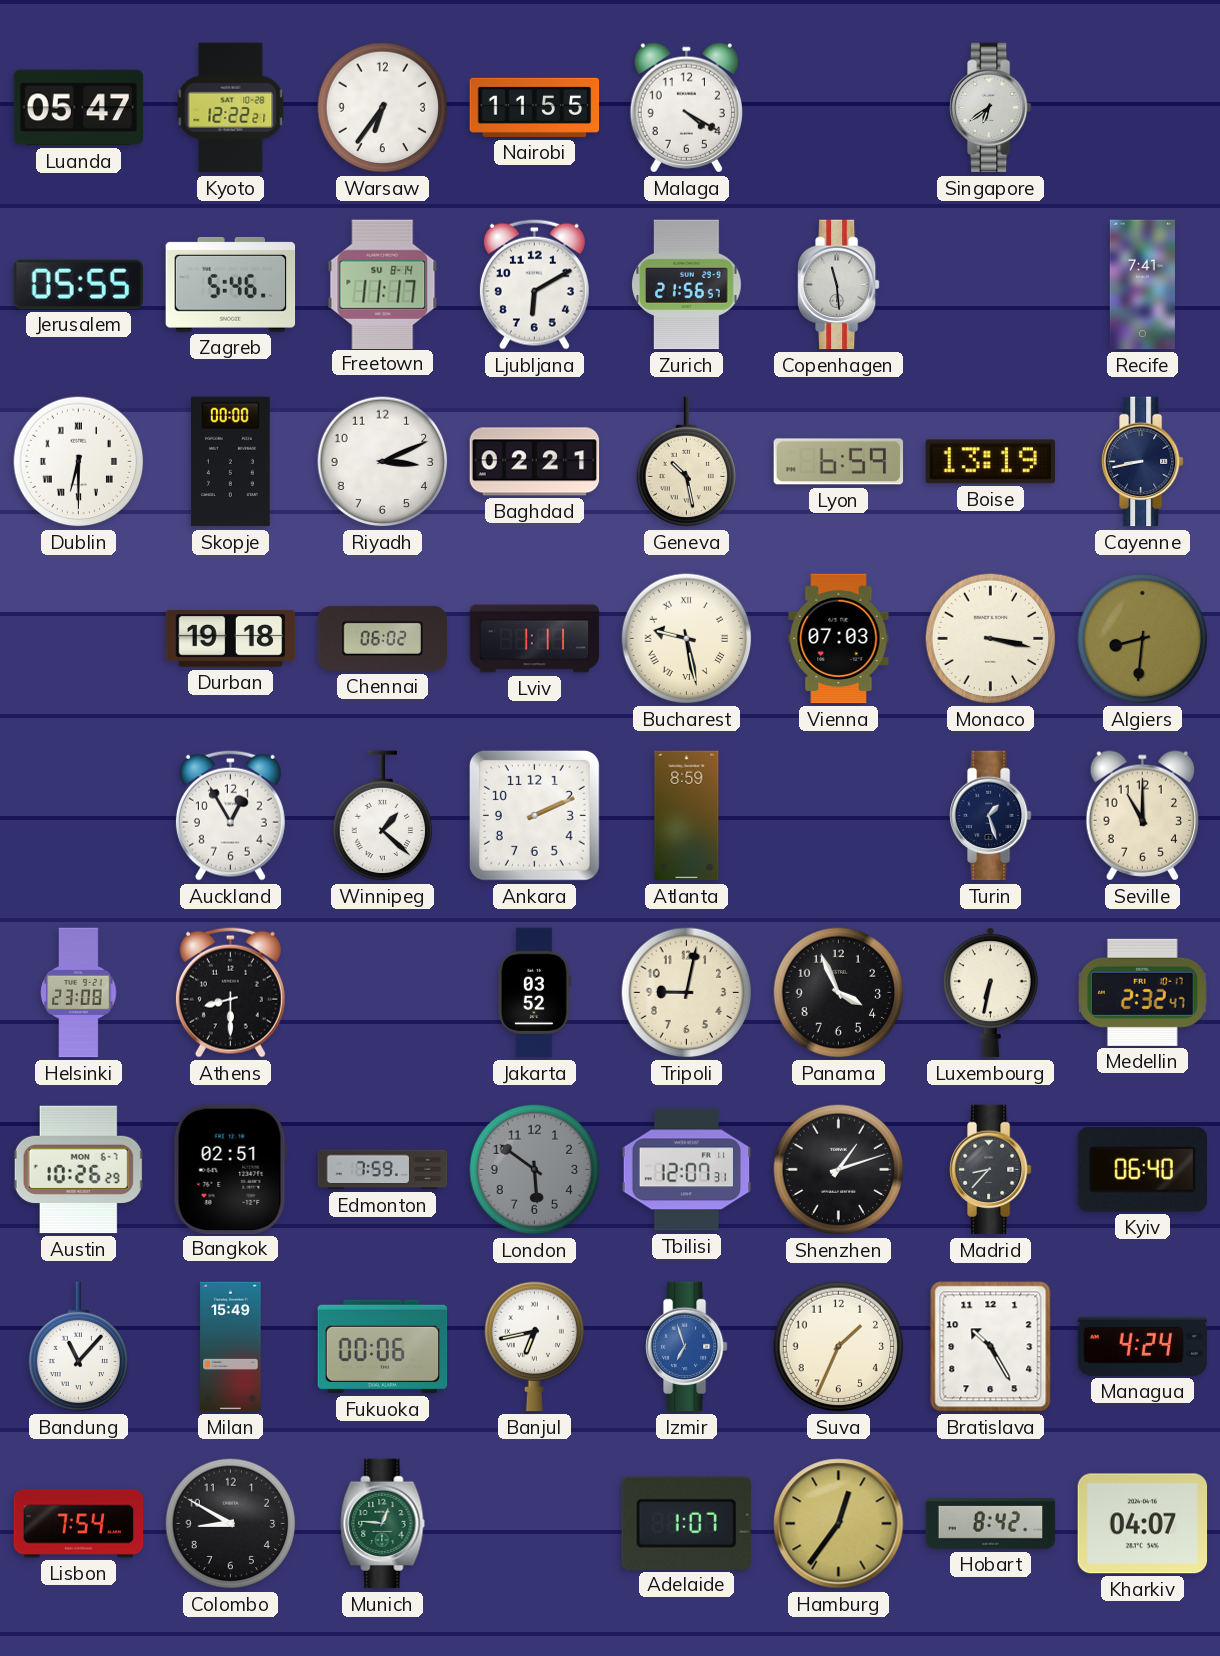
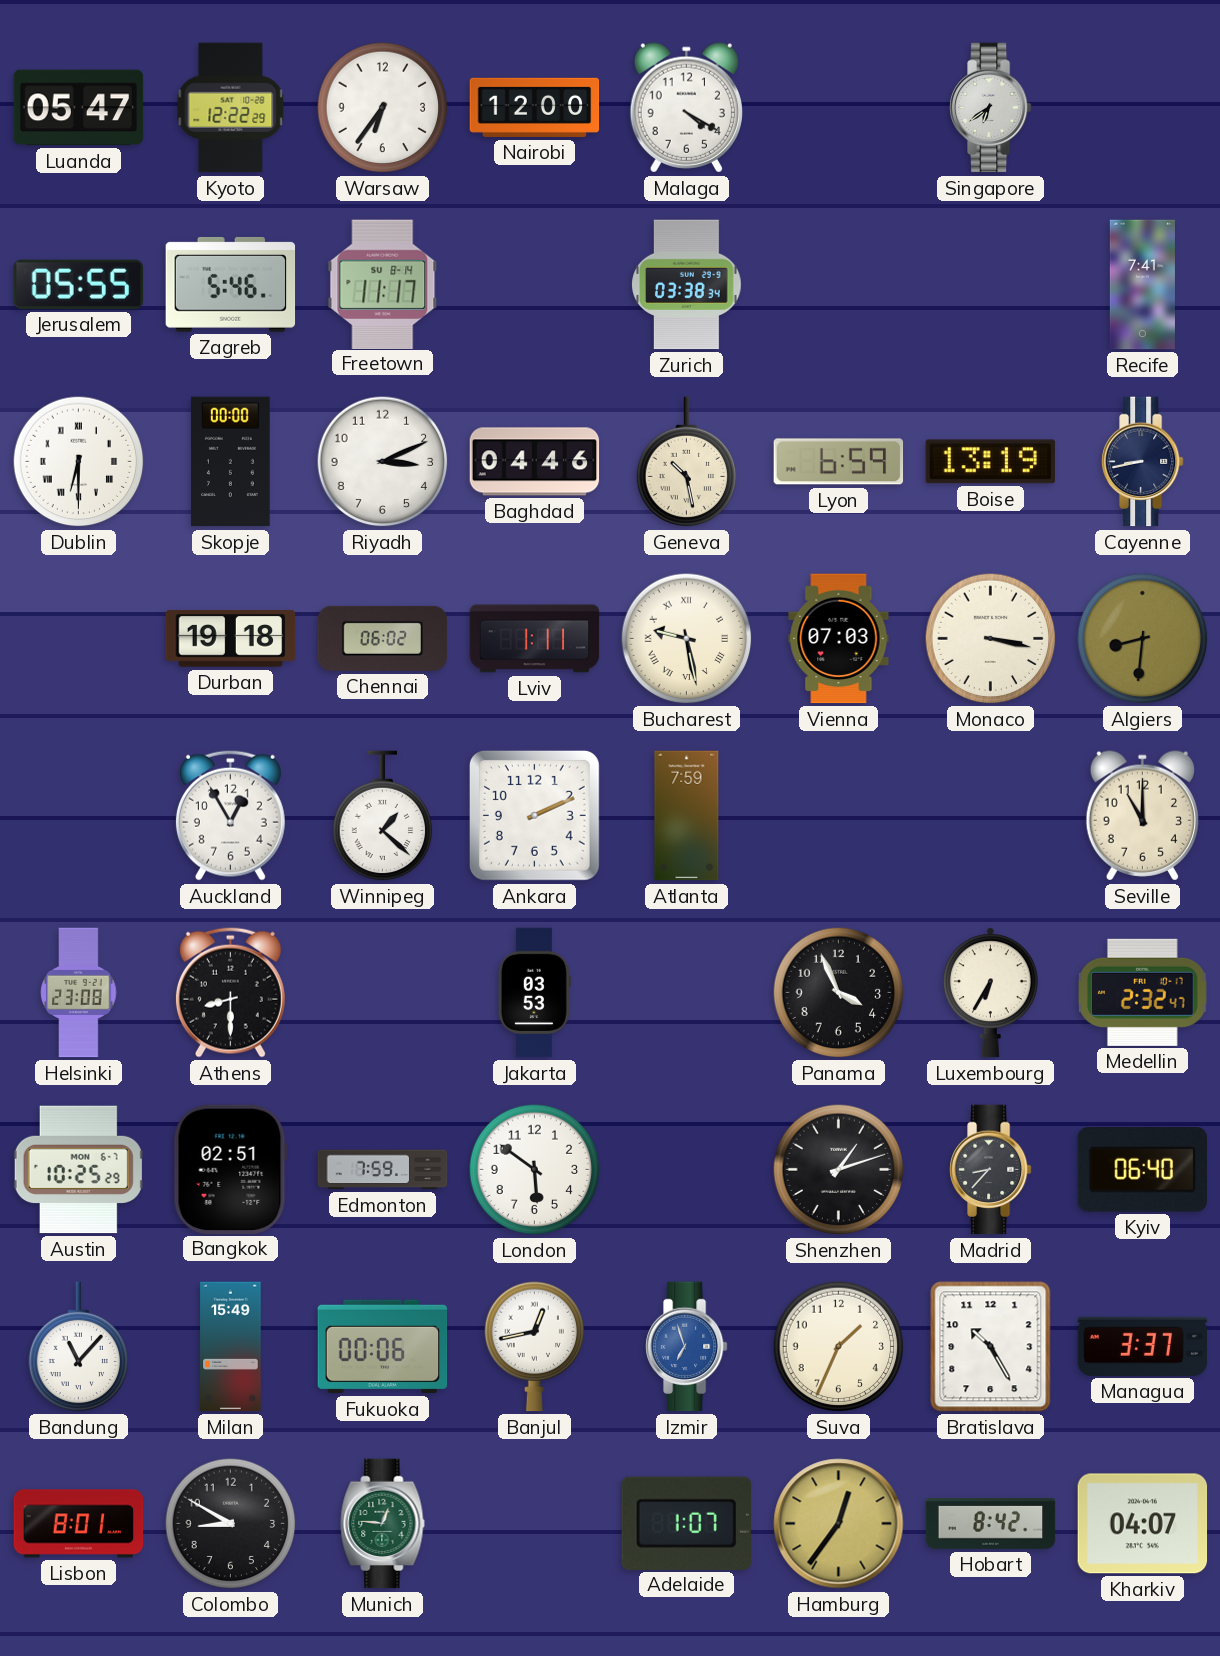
Kyoto: 12:22:21 -> 12:22:29
Nairobi: 11:55 -> 12:00
Ljubljana: 6:10 -> none
Zurich: 21:56 -> 03:38
Copenhagen: 11:29 -> none
Baghdad: 02:21 -> 04:46
Atlanta: 8:59 -> 7:59
Turin: 1:27 -> none
Jakarta: 03:52 -> 03:53
Tripoli: 9:02 -> none
Luxembourg: 6:32 -> 6:35
Austin: 10:26 -> 10:25
London dial: grey -> white
Tbilisi: 12:07 -> none
Banjul: 6:43 -> 12:43
Managua: 4:24 -> 3:37
Lisbon: 7:54 -> 8:01
